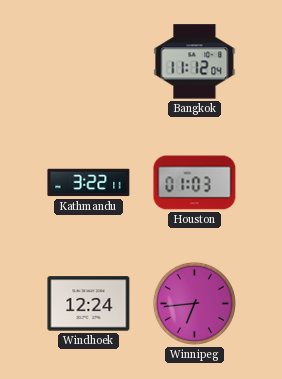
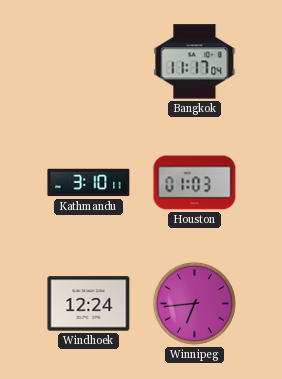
Bangkok: 11:12 -> 11:17
Kathmandu: 3:22 -> 3:10
